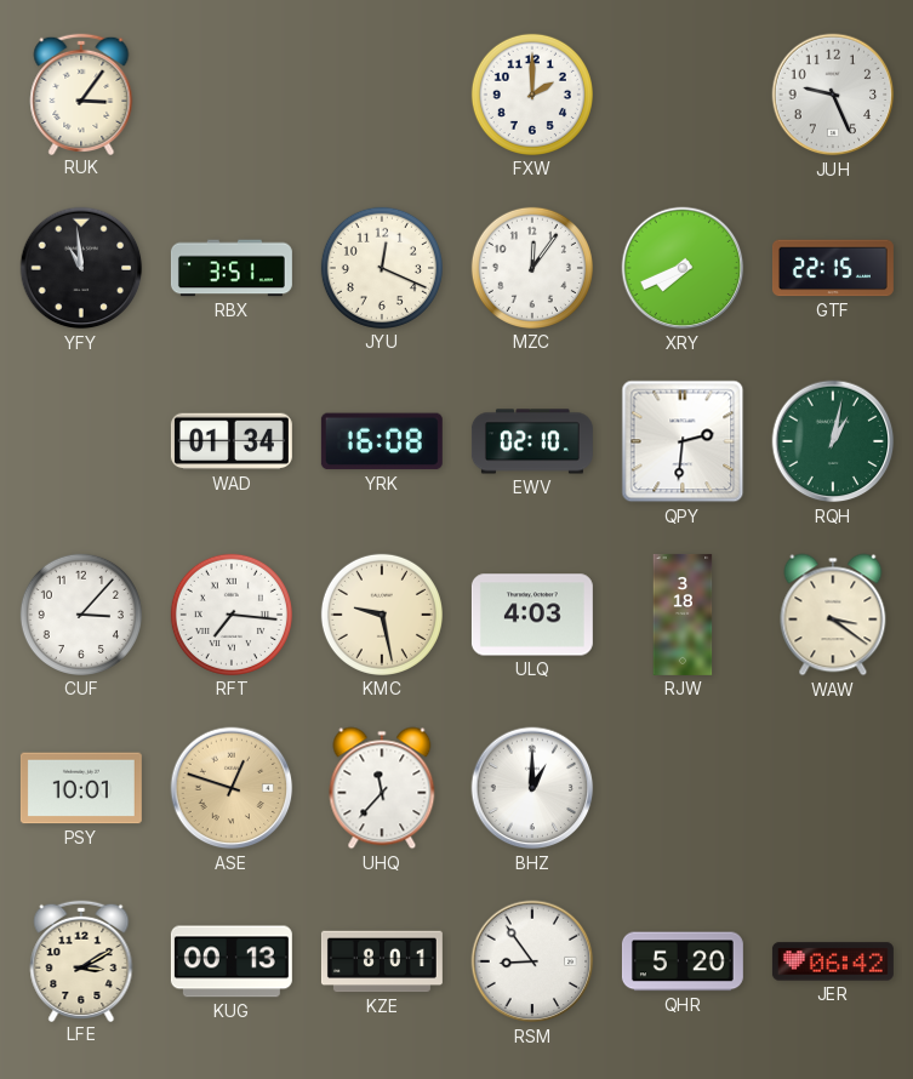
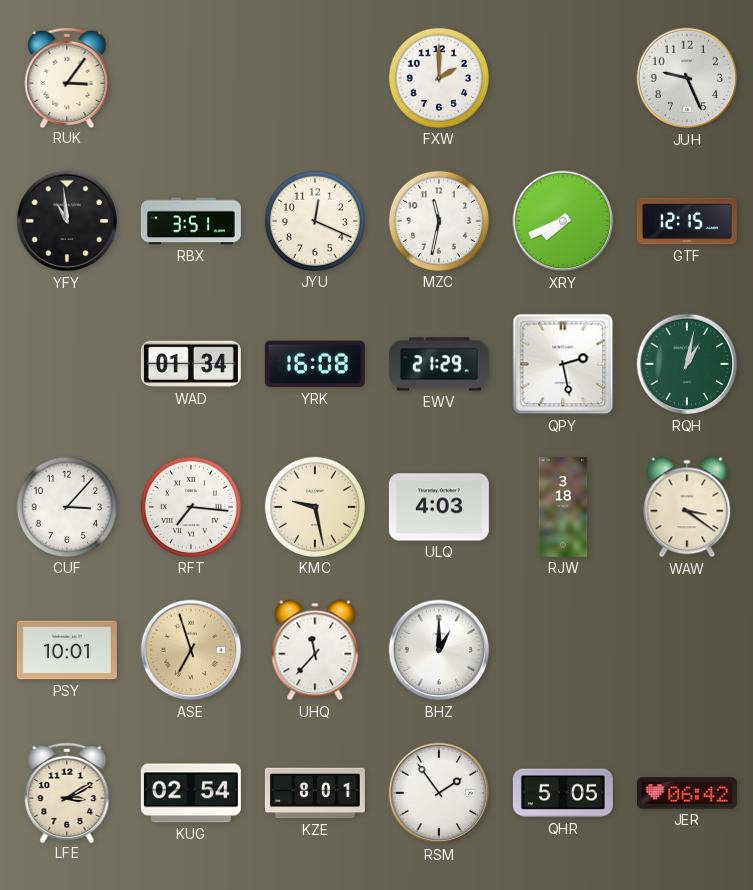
MZC: 12:06 -> 11:32
GTF: 22:15 -> 12:15
EWV: 02:10 -> 21:29
QPY: 2:31 -> 2:28
ASE: 12:48 -> 6:57
KUG: 00:13 -> 02:54
RSM: 8:54 -> 1:54
QHR: 5:20 -> 5:05
